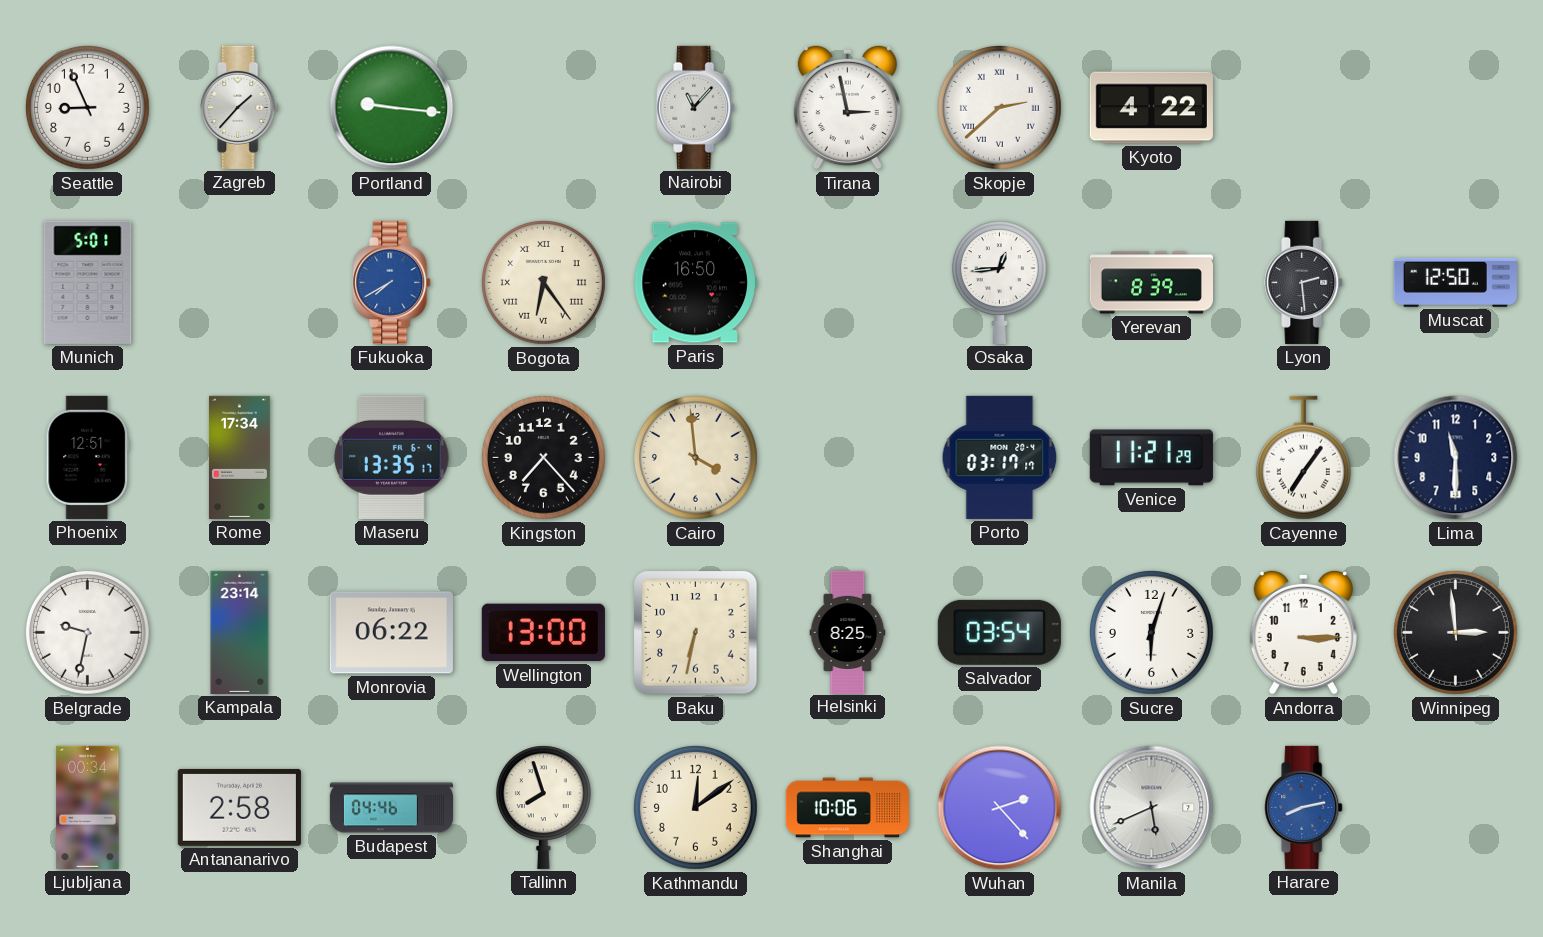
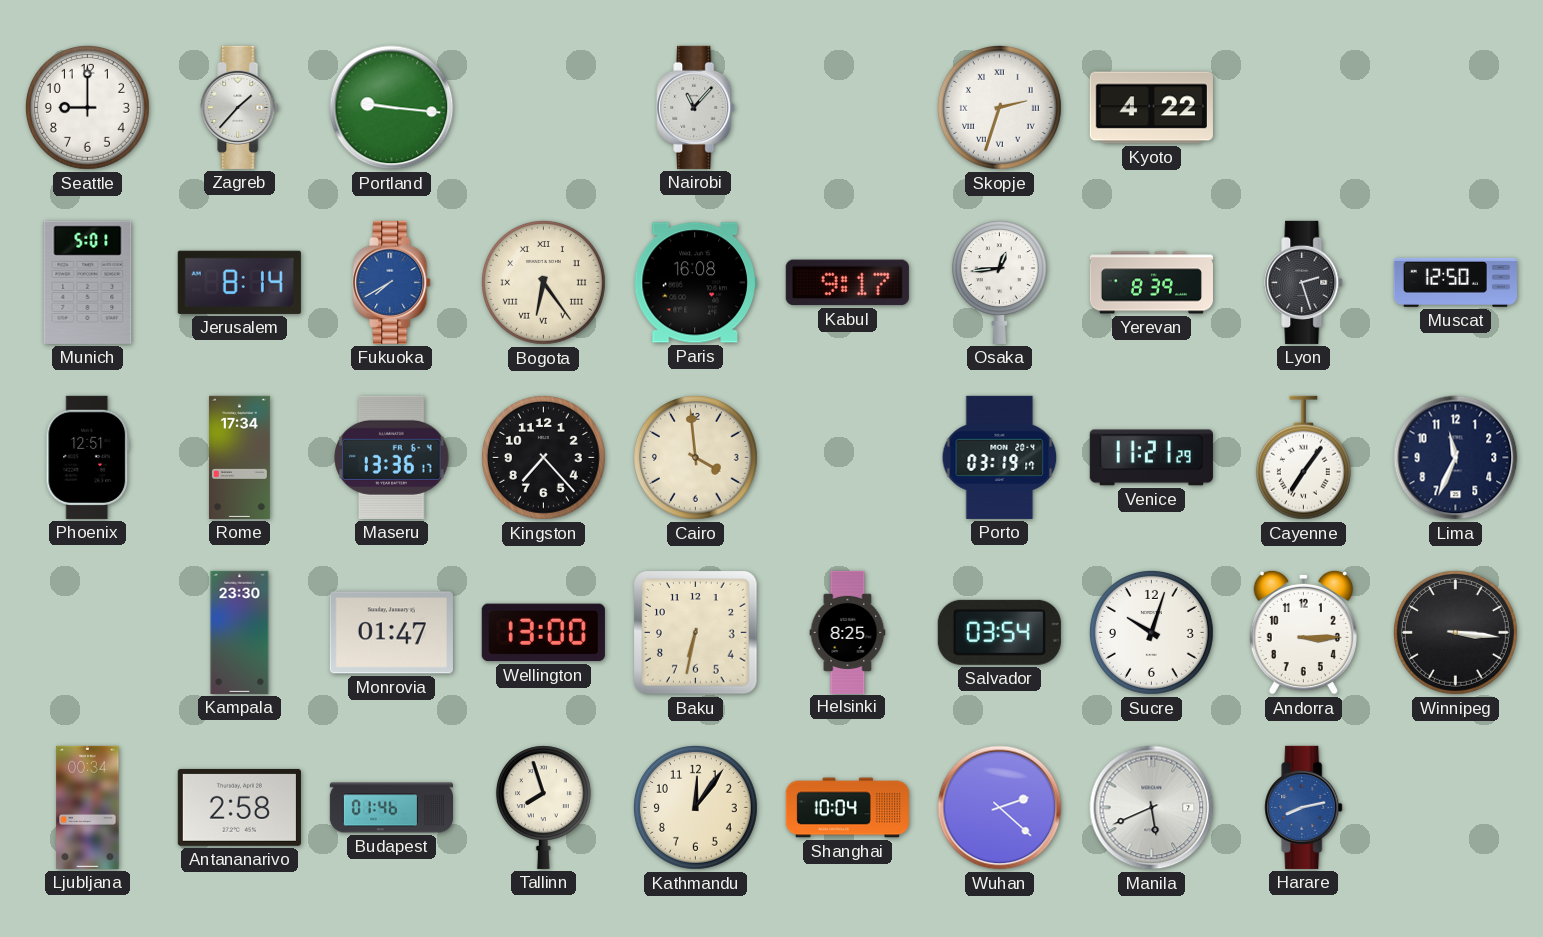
Seattle: 8:56 -> 9:00
Tirana: 2:58 -> none
Skopje: 2:38 -> 2:33
Jerusalem: none -> 8:14
Paris: 16:50 -> 16:08
Kabul: none -> 9:17
Lyon: 2:29 -> 2:27
Maseru: 13:35 -> 13:36
Porto: 03:17 -> 03:19
Lima: 11:30 -> 11:34
Belgrade: 9:32 -> none
Kampala: 23:14 -> 23:30
Monrovia: 06:22 -> 01:47
Sucre: 6:03 -> 10:03
Winnipeg: 2:59 -> 3:16
Budapest: 04:46 -> 01:46
Kathmandu: 12:09 -> 12:06
Shanghai: 10:06 -> 10:04
Wuhan: 2:23 -> 2:22
